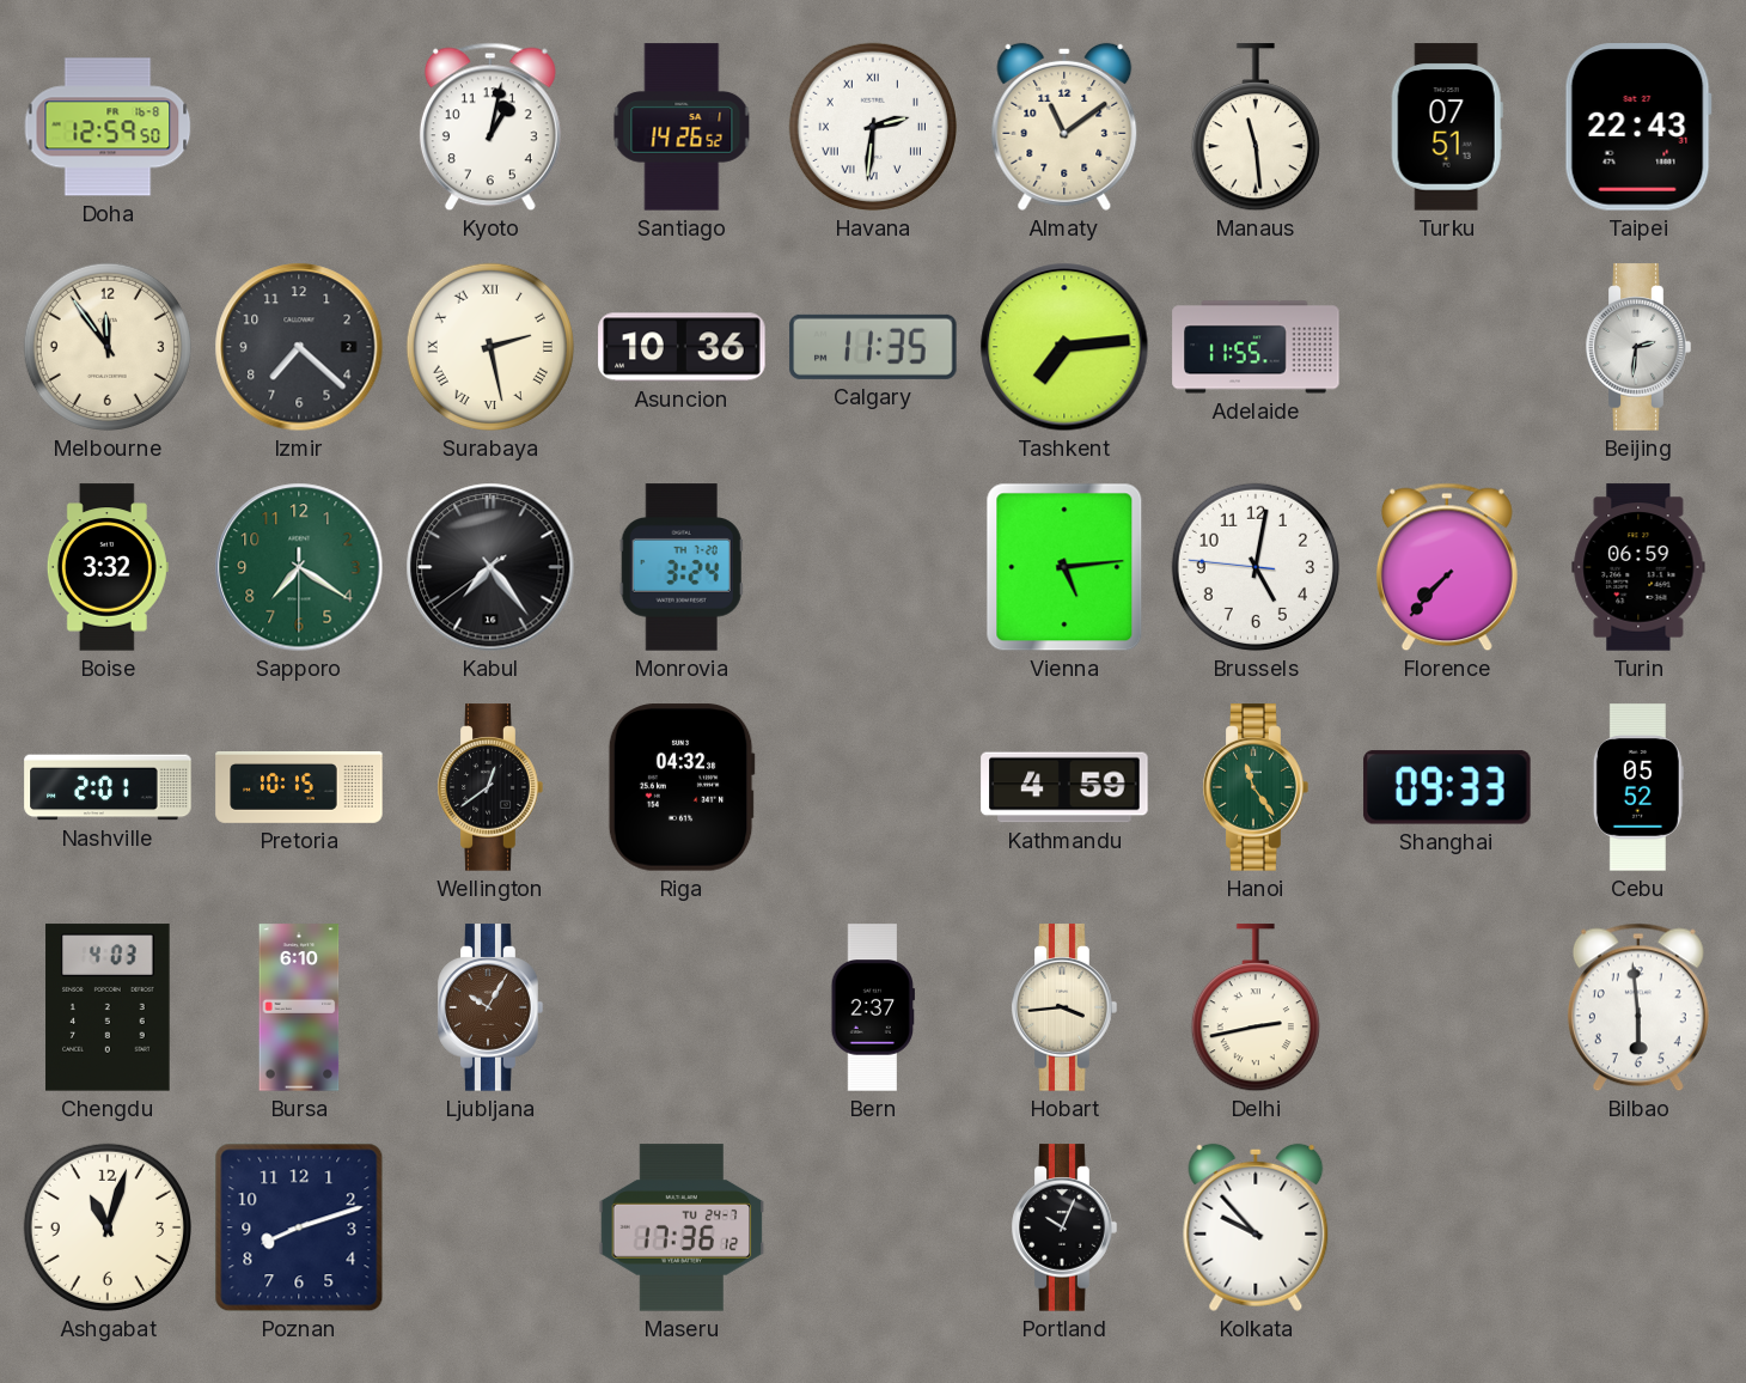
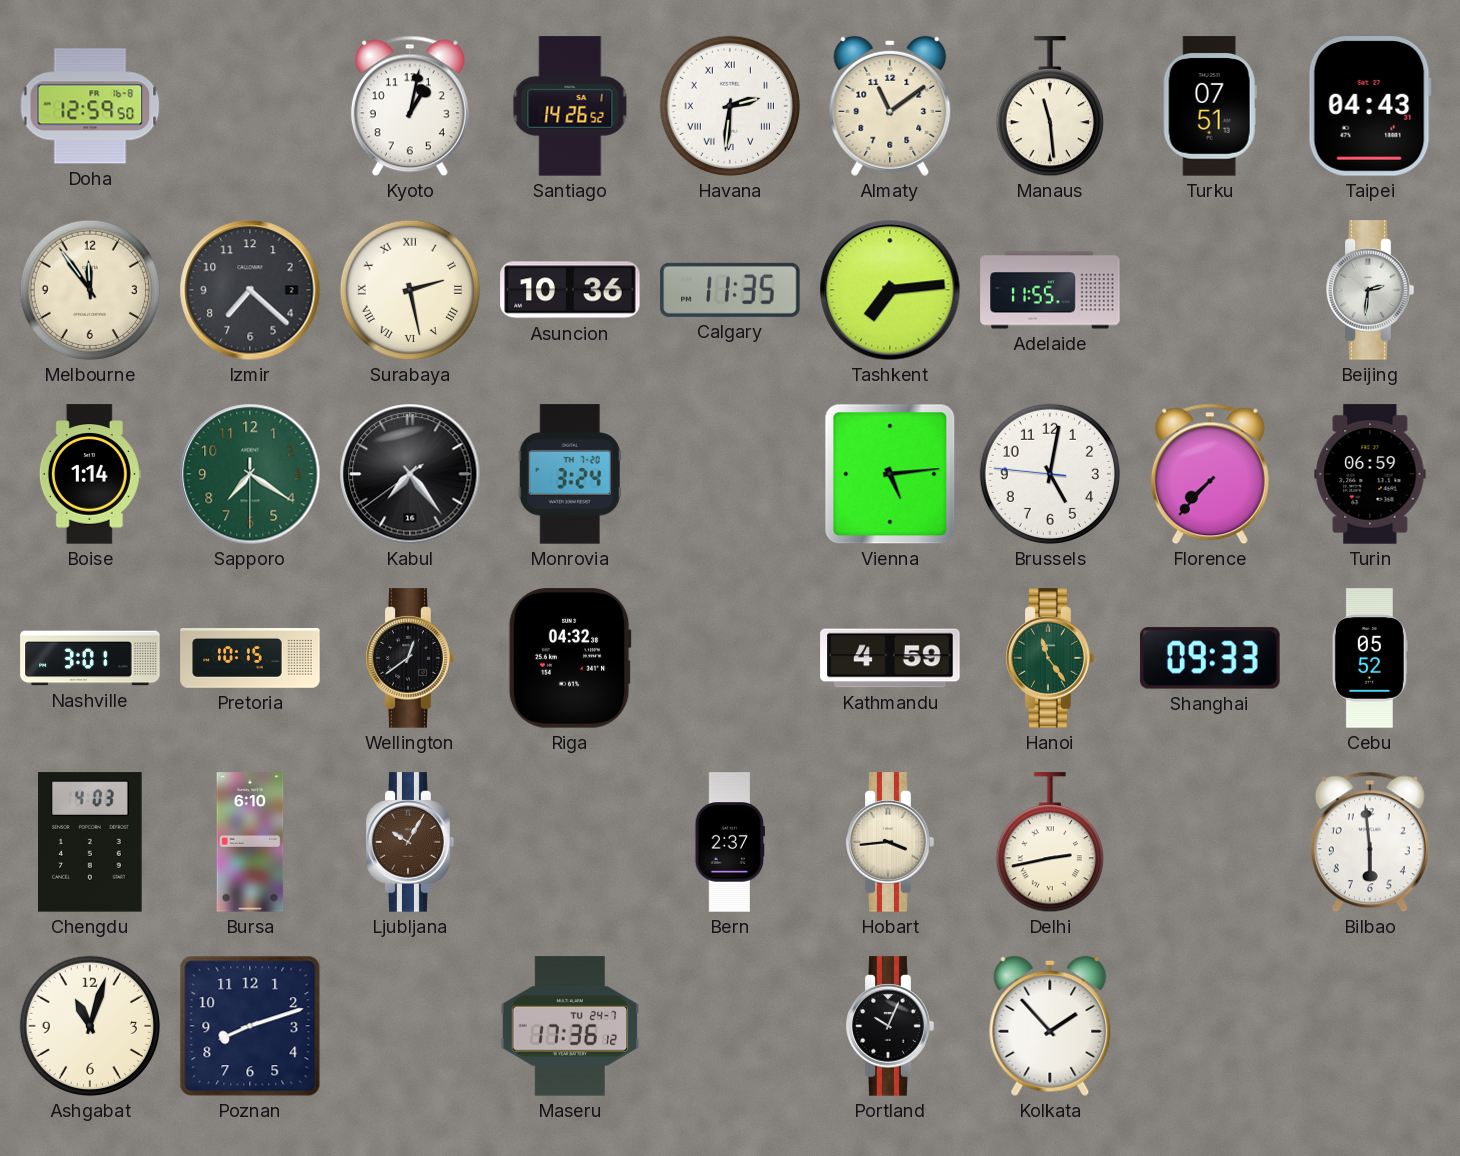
Taipei: 22:43 -> 04:43
Boise: 3:32 -> 1:14
Nashville: 2:01 -> 3:01
Kolkata: 9:53 -> 1:53
